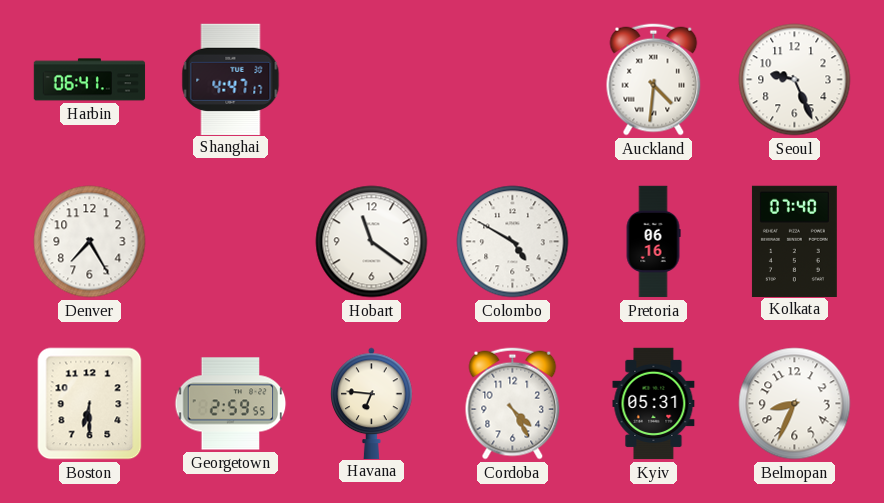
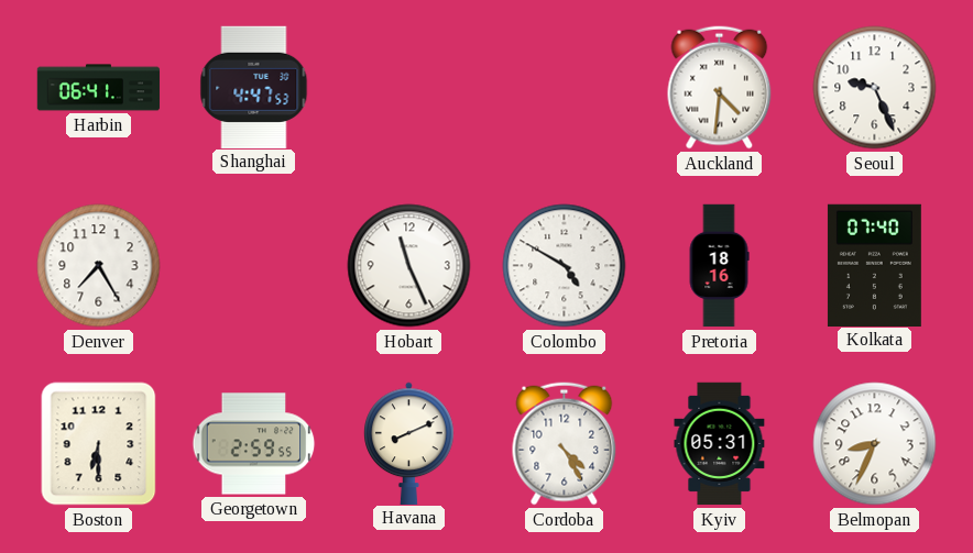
Shanghai: 4:47:17 -> 4:47:53
Hobart: 11:21 -> 11:26
Pretoria: 06:16 -> 18:16
Havana: 6:46 -> 8:11
